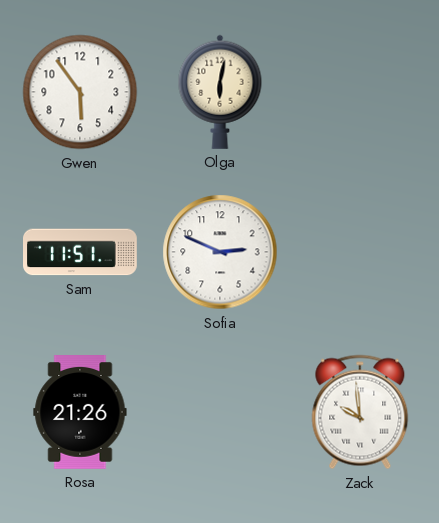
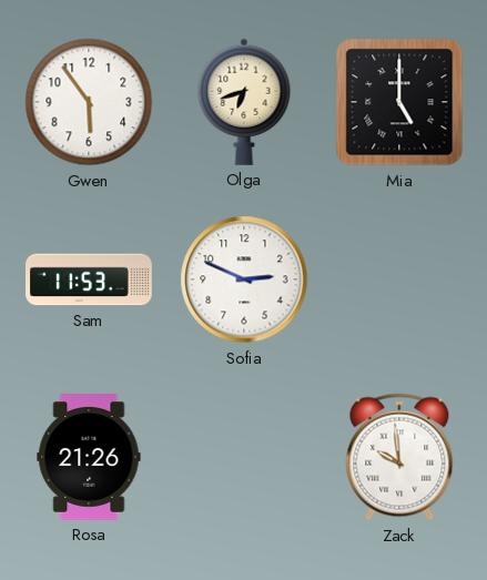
Olga: 6:02 -> 6:42
Mia: none -> 5:00
Sam: 11:51 -> 11:53
